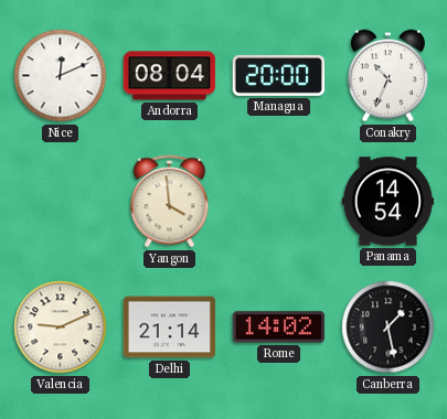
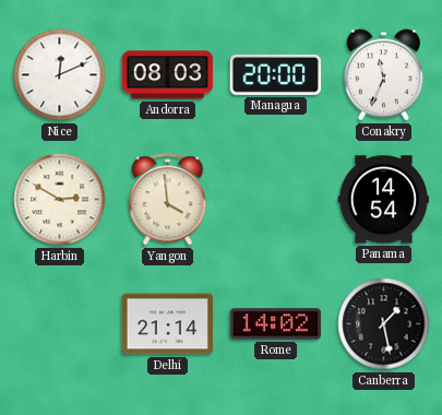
Andorra: 08:04 -> 08:03
Conakry: 10:34 -> 11:34
Harbin: none -> 2:50
Valencia: 9:11 -> none
